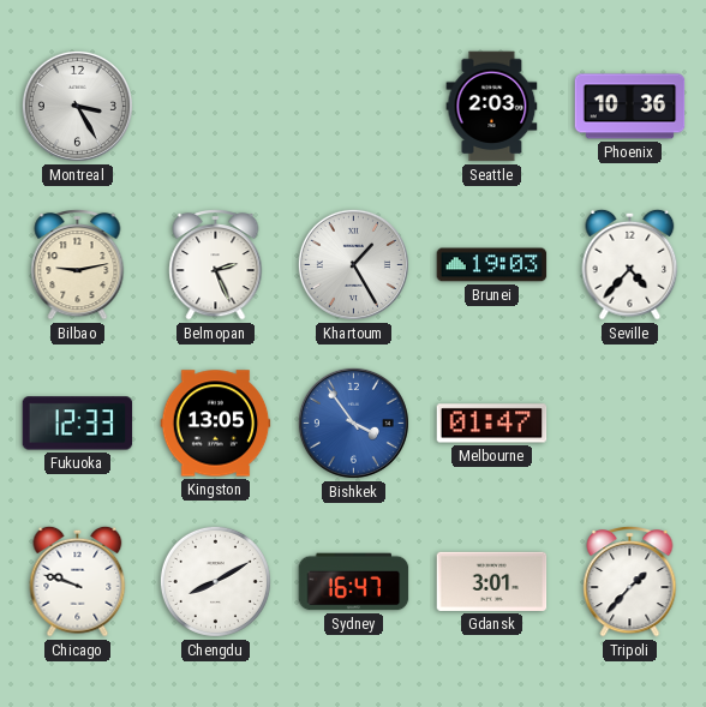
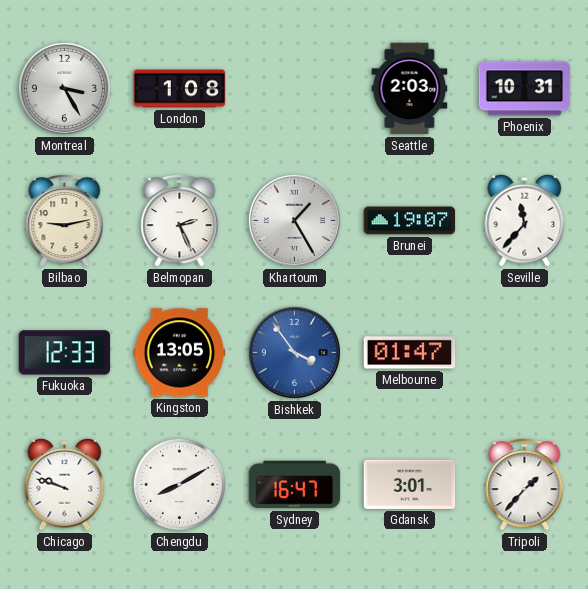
London: none -> 1:08
Phoenix: 10:36 -> 10:31
Brunei: 19:03 -> 19:07
Seville: 4:37 -> 11:37
